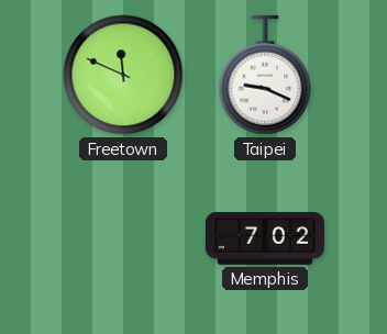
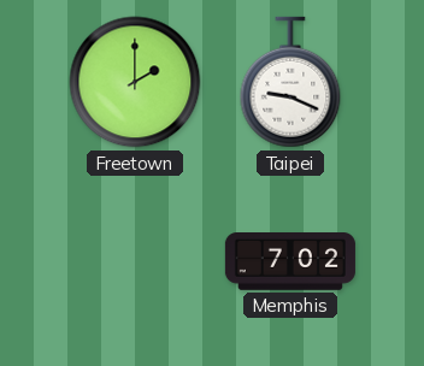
Freetown: 11:49 -> 2:00
